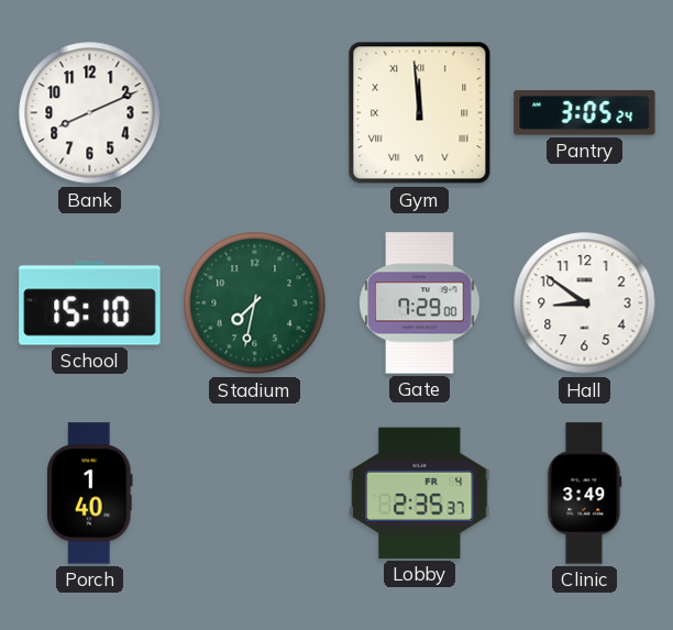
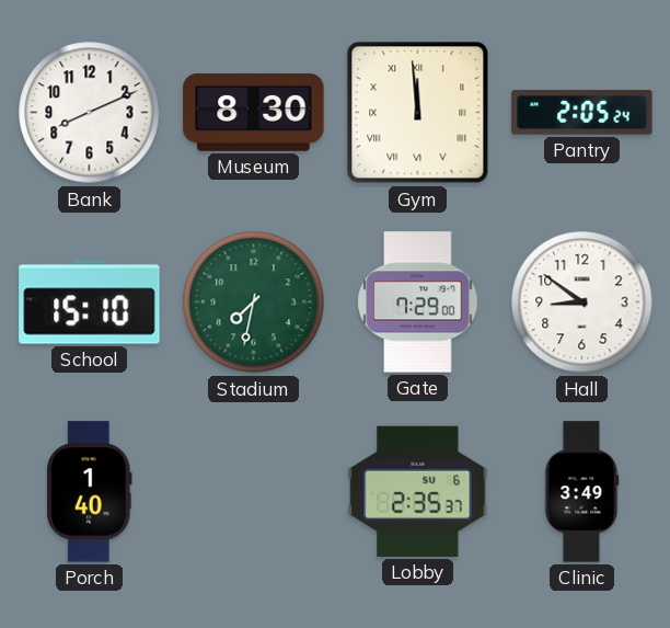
Museum: none -> 8:30
Pantry: 3:05 -> 2:05
Lobby date: FR 4 -> SU 6
